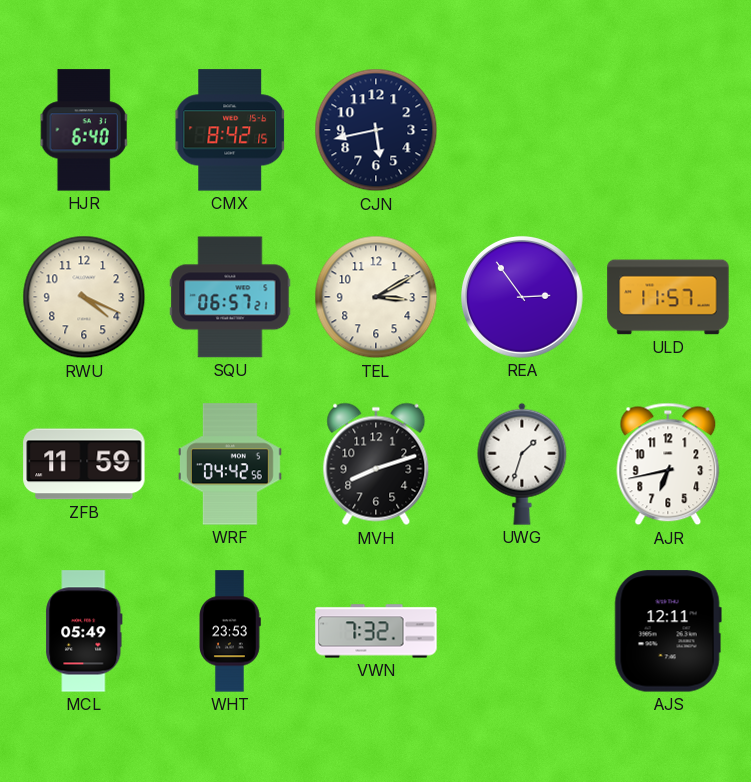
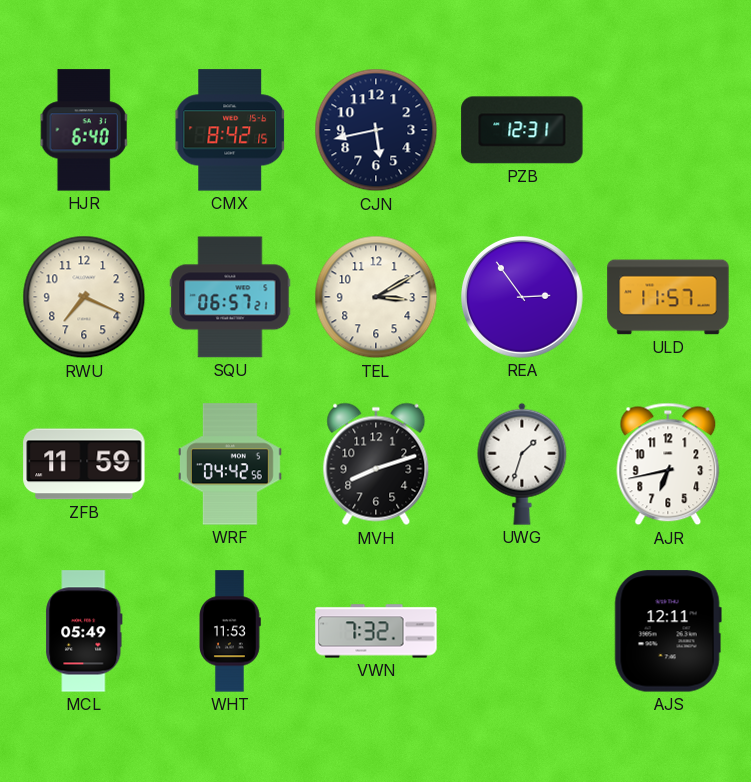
PZB: none -> 12:31
RWU: 4:19 -> 7:19
WHT: 23:53 -> 11:53
